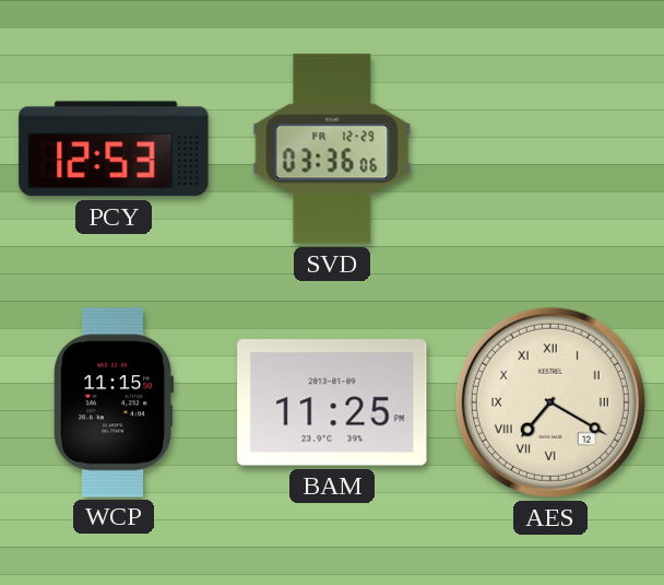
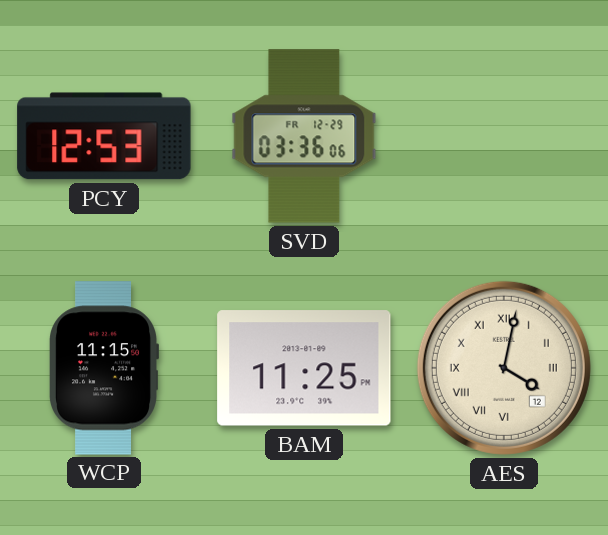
AES: 7:20 -> 4:02
